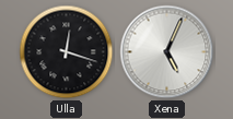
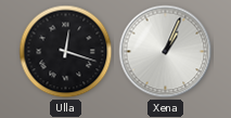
Xena: 5:04 -> 1:04
